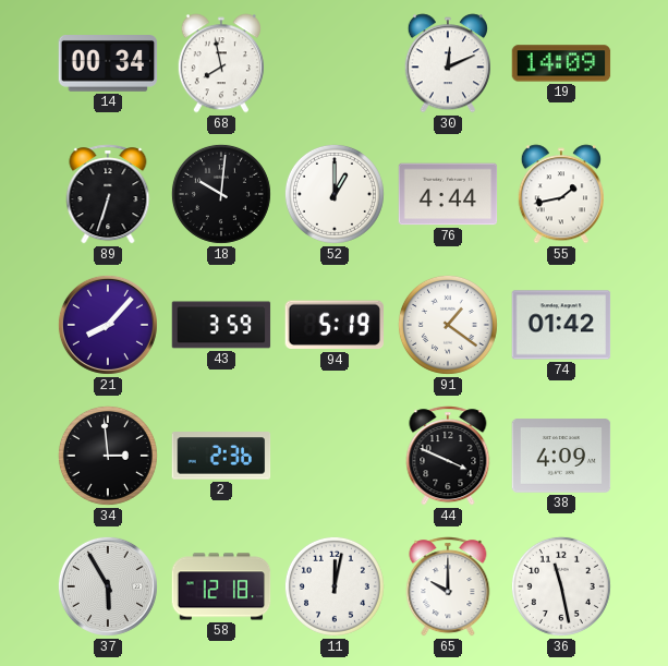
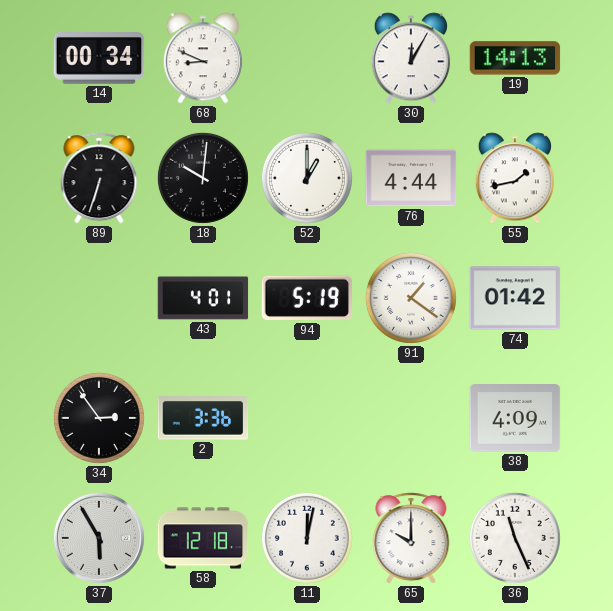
68: 7:58 -> 8:49
30: 12:11 -> 12:05
19: 14:09 -> 14:13
21: 8:07 -> none
43: 3:59 -> 4:01
34: 2:59 -> 2:54
2: 2:36 -> 3:36
44: 3:49 -> none
36: 11:28 -> 11:26
